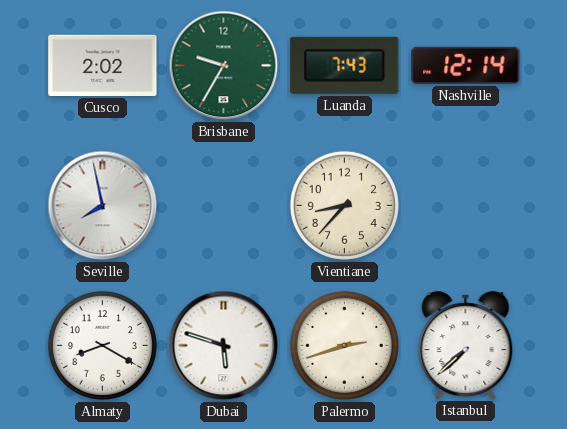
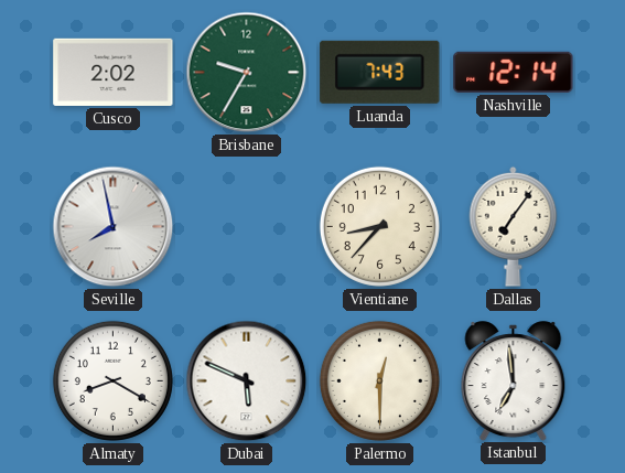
Dallas: none -> 7:06
Dubai: 5:48 -> 5:49
Palermo: 2:42 -> 12:30
Istanbul: 7:38 -> 6:59
